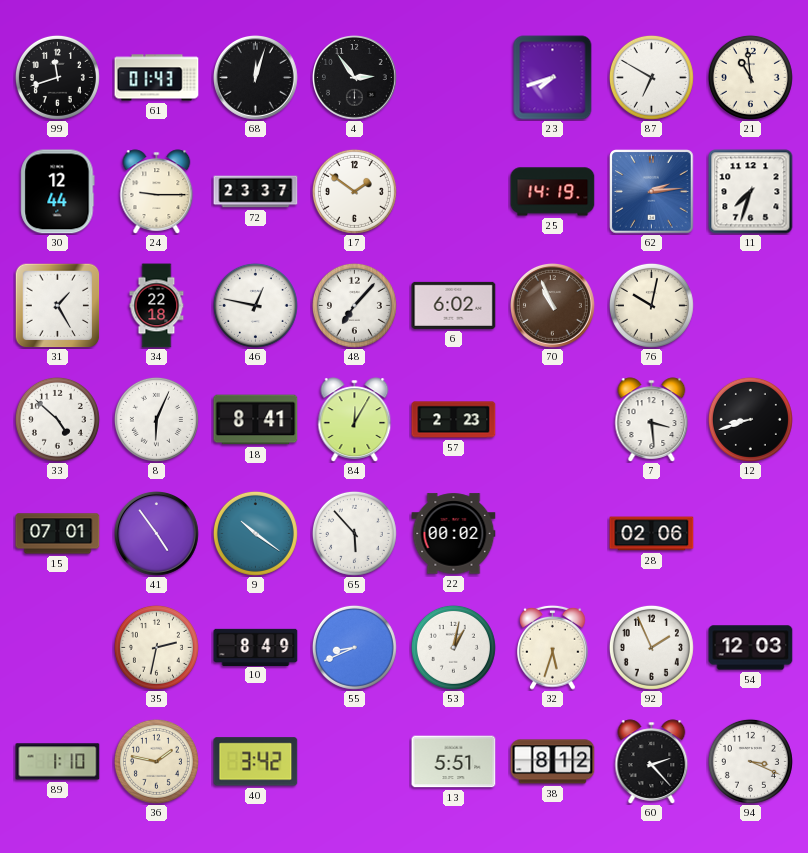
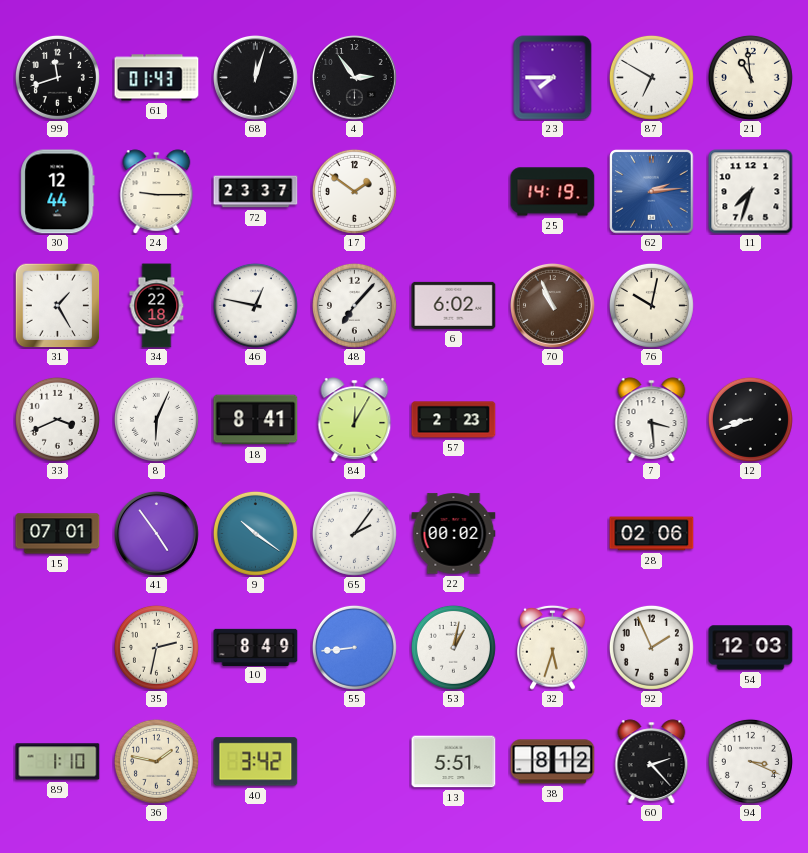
23: 7:42 -> 7:45
33: 4:52 -> 3:41
65: 5:53 -> 2:06
55: 8:41 -> 8:44
